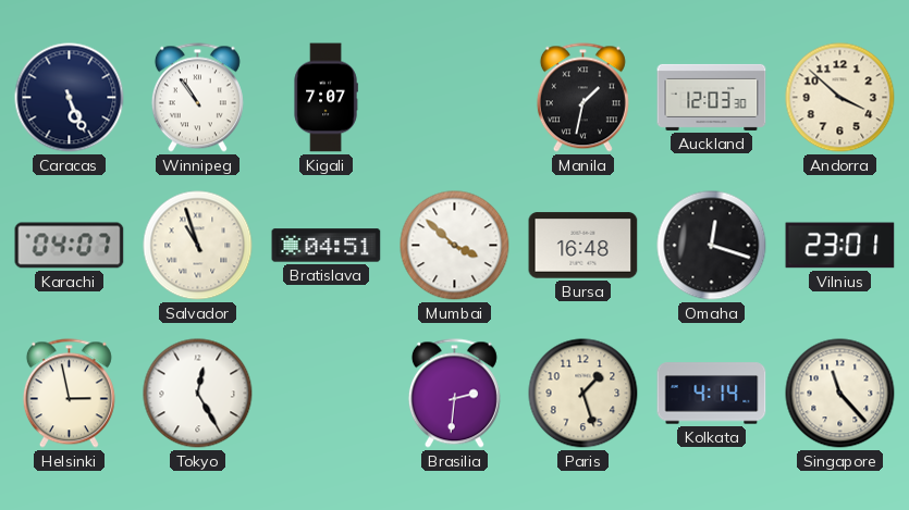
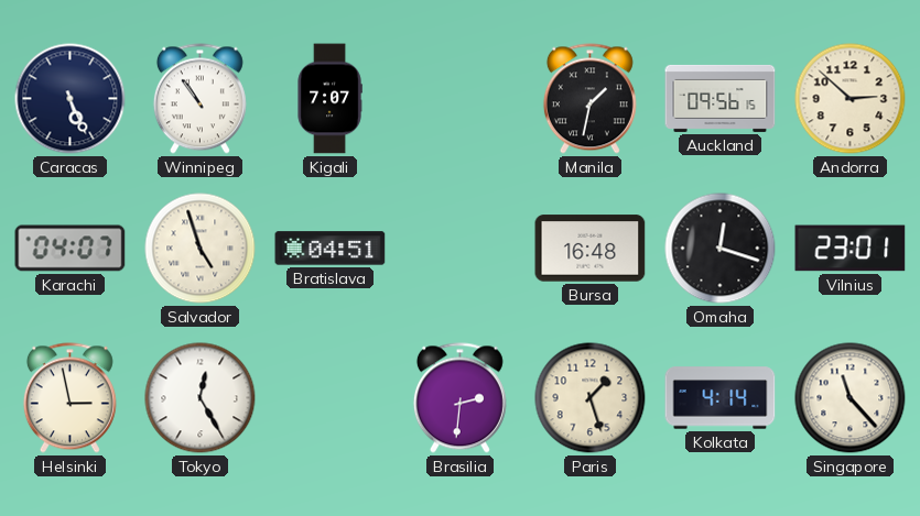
Auckland: 12:03 -> 09:56
Andorra: 3:52 -> 2:52
Salvador: 10:57 -> 4:57
Mumbai: 3:52 -> none
